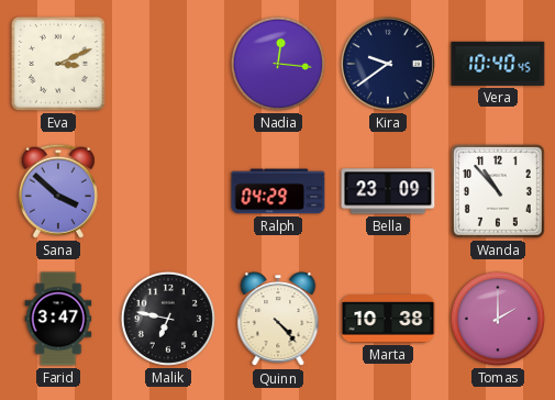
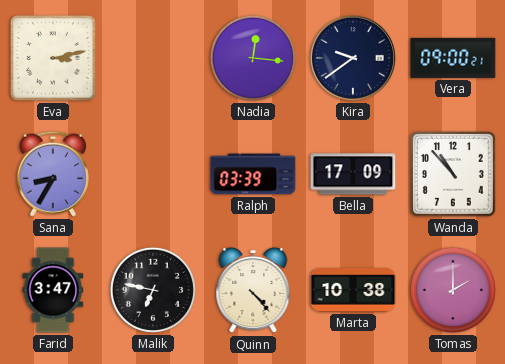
Eva: 3:11 -> 3:13
Vera: 10:40 -> 09:00
Sana: 3:52 -> 8:35
Ralph: 04:29 -> 03:39
Bella: 23:09 -> 17:09
